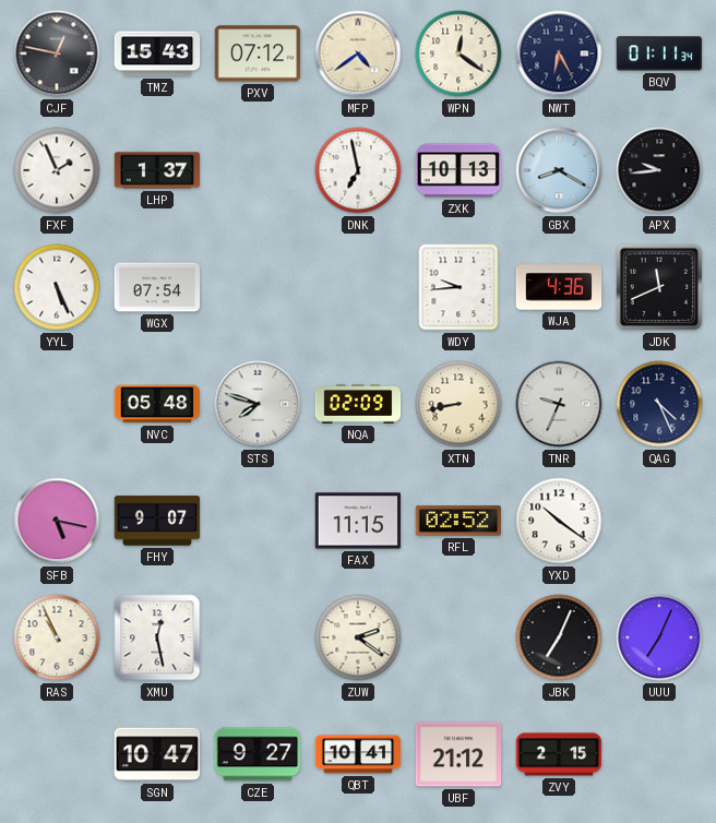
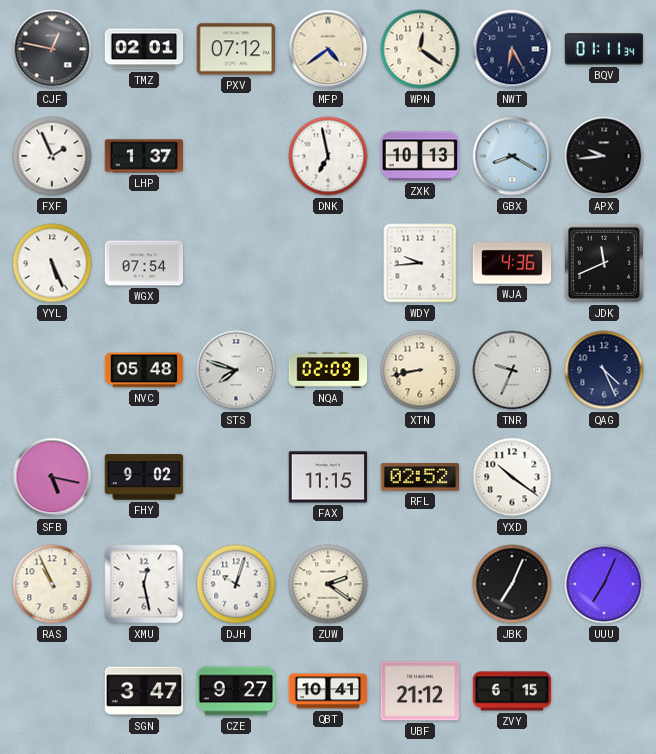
TMZ: 15:43 -> 02:01
FHY: 9:07 -> 9:02
DJH: none -> 10:03
SGN: 10:47 -> 3:47
ZVY: 2:15 -> 6:15
